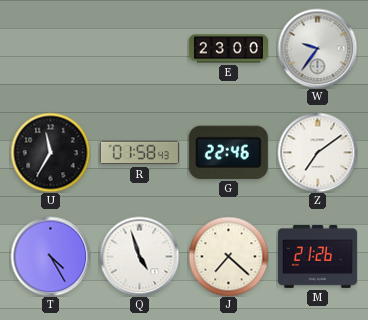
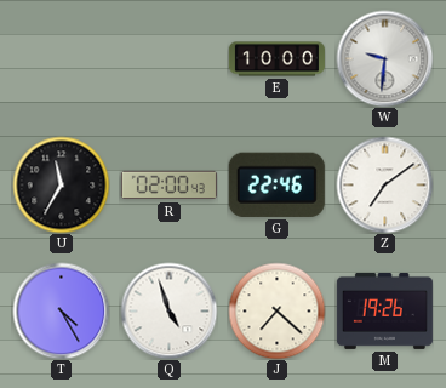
E: 23:00 -> 10:00
W: 9:36 -> 9:31
R: 01:58 -> 02:00
M: 21:26 -> 19:26
